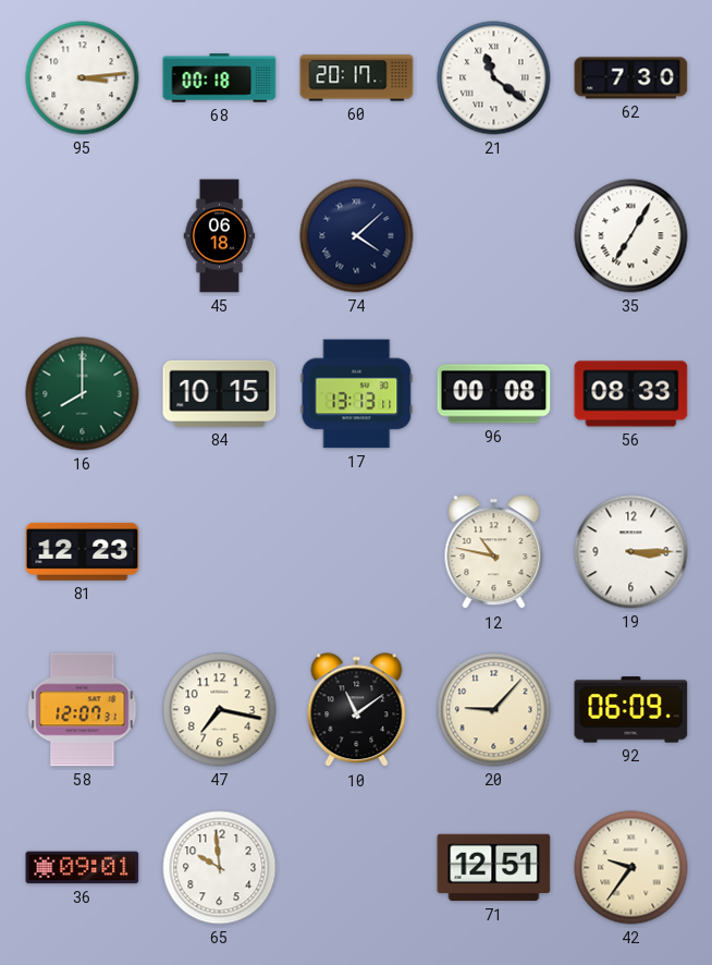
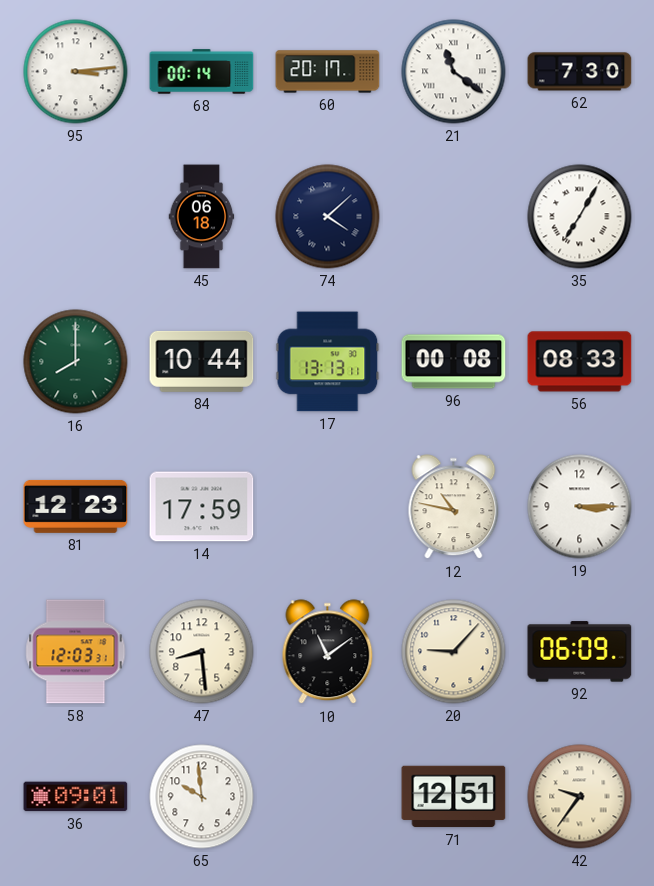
68: 00:18 -> 00:14
84: 10:15 -> 10:44
14: none -> 17:59
58: 12:07 -> 12:03
47: 7:17 -> 8:29
